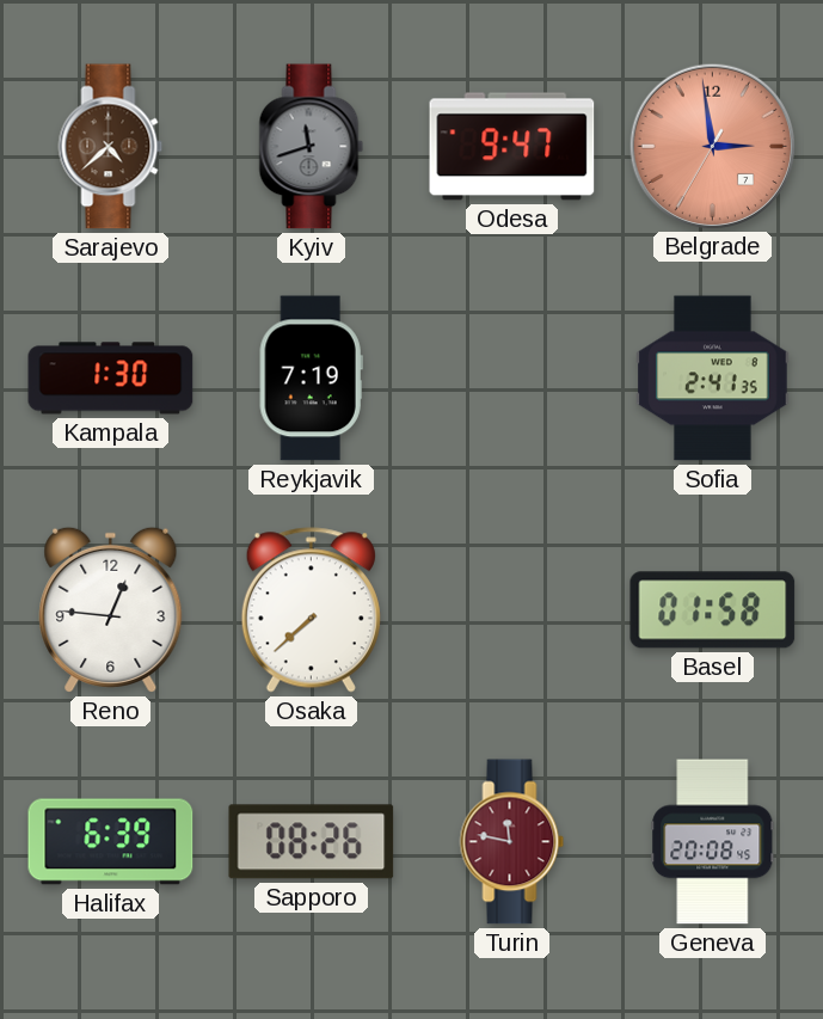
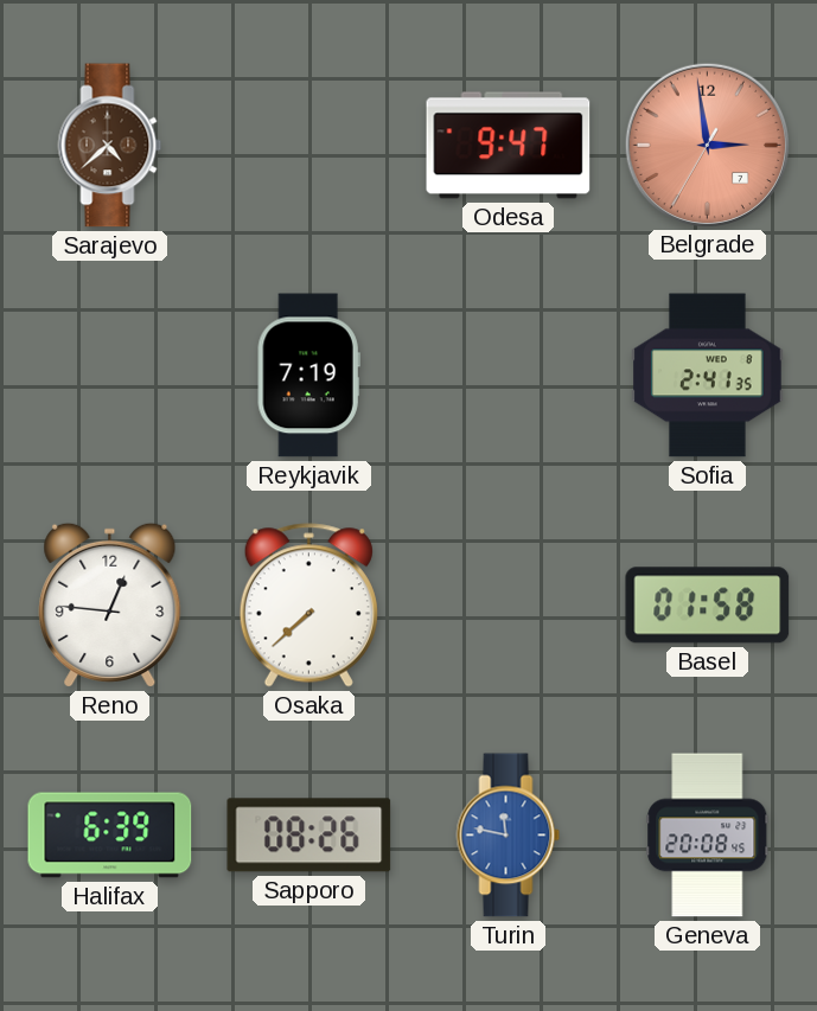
Kyiv: 11:42 -> none
Kampala: 1:30 -> none
Turin dial: burgundy -> blue
